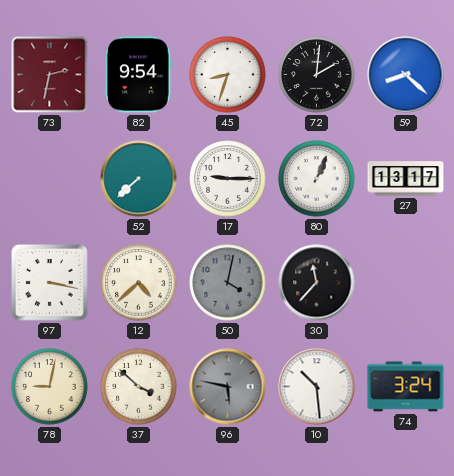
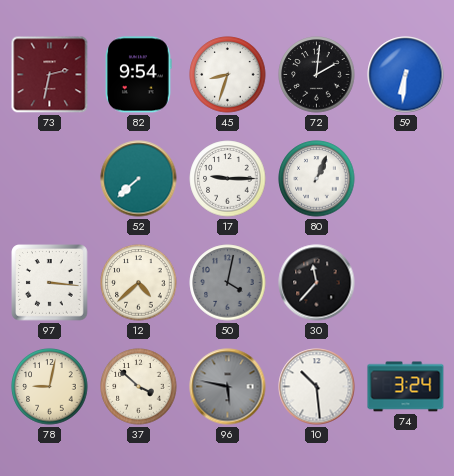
59: 8:22 -> 6:31
27: 13:17 -> none
97: 3:17 -> 3:16
